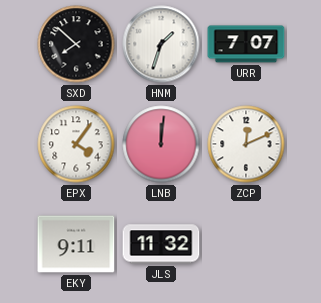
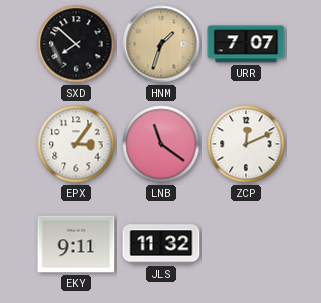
HNM dial: white -> champagne
EPX: 4:06 -> 3:06
LNB: 12:01 -> 11:21
